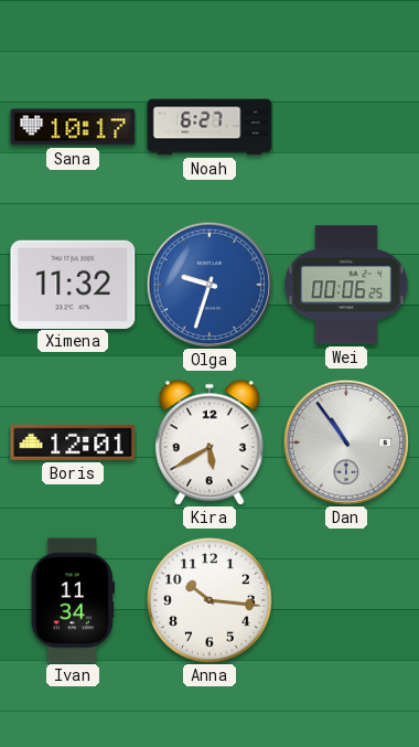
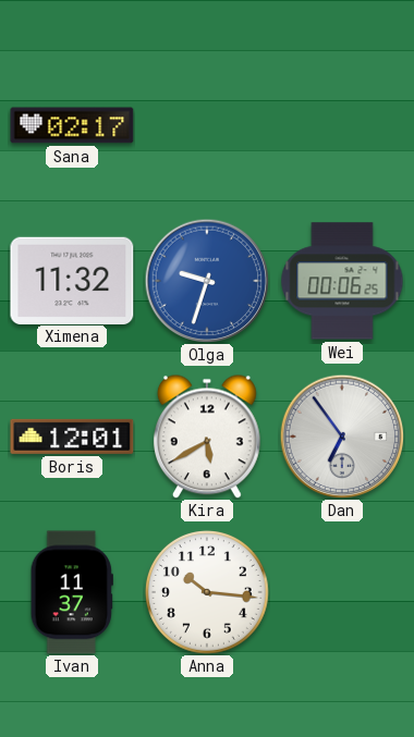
Sana: 10:17 -> 02:17
Noah: 6:27 -> none
Dan: 10:54 -> 6:54
Ivan: 11:34 -> 11:37
